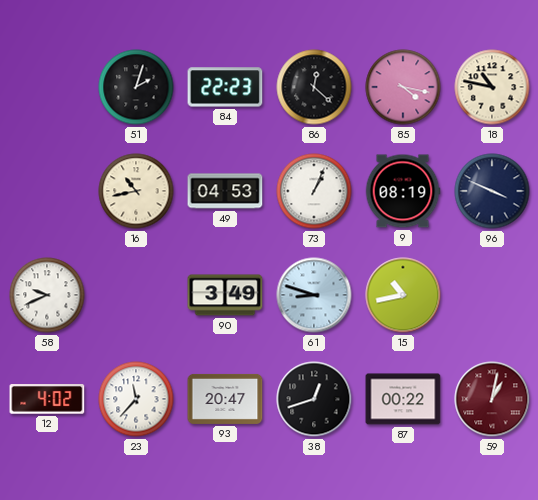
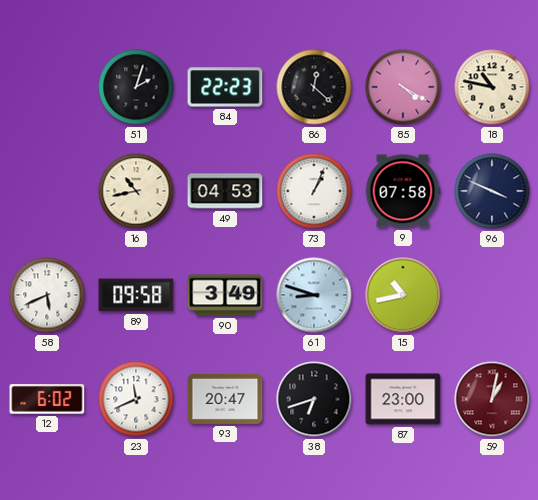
85: 4:17 -> 4:20
9: 08:19 -> 07:58
58: 9:41 -> 5:41
89: none -> 09:58
12: 4:02 -> 6:02
23: 11:37 -> 11:41
38: 12:42 -> 6:42
87: 00:22 -> 23:00
